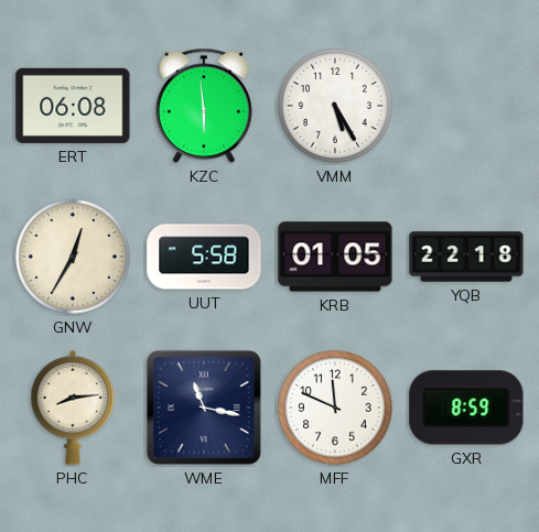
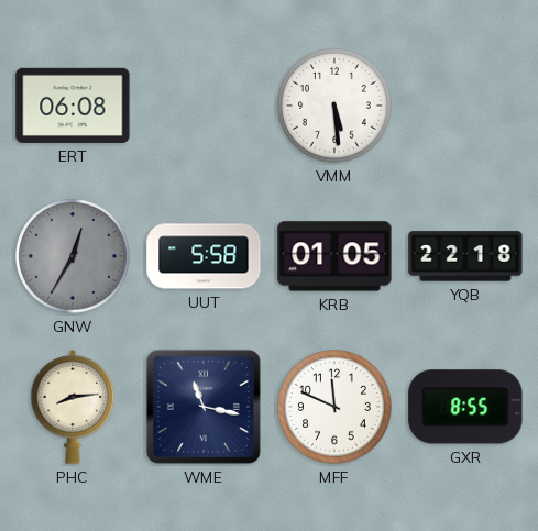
KZC: 5:59 -> none
VMM: 5:25 -> 5:29
GNW dial: cream -> grey
GXR: 8:59 -> 8:55
